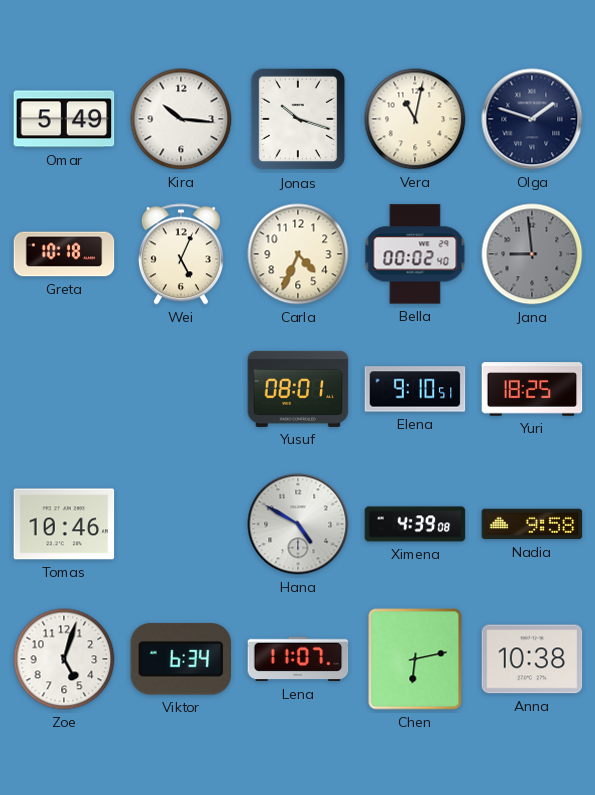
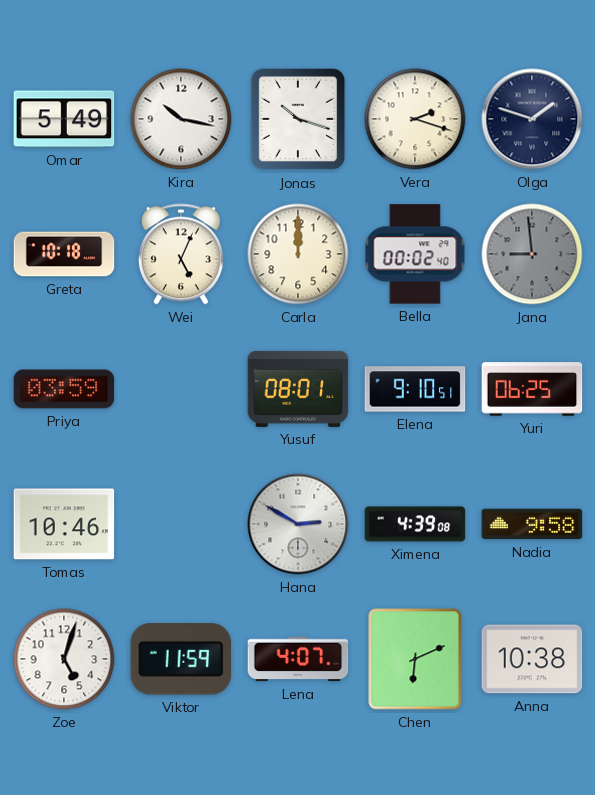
Kira: 10:16 -> 10:17
Vera: 11:02 -> 2:18
Carla: 4:34 -> 12:00
Priya: none -> 03:59
Yuri: 18:25 -> 06:25
Hana: 4:50 -> 2:50
Viktor: 6:34 -> 11:59
Lena: 11:07 -> 4:07
Chen: 6:13 -> 6:11
